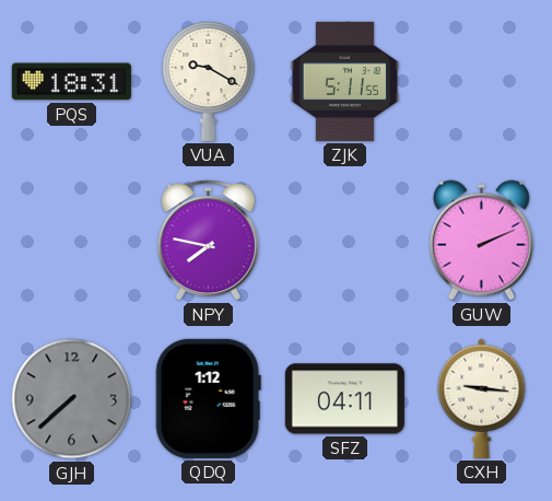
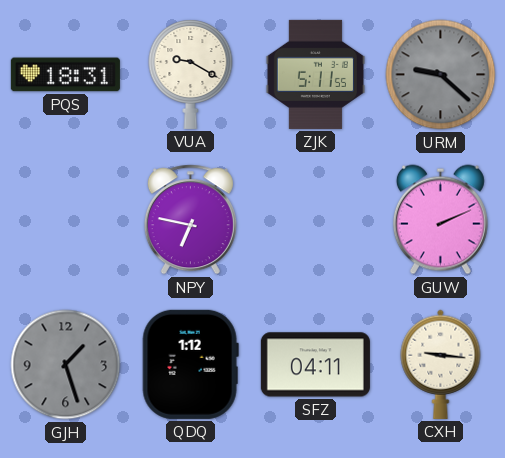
URM: none -> 9:22
NPY: 7:47 -> 6:47
GJH: 7:38 -> 1:27
